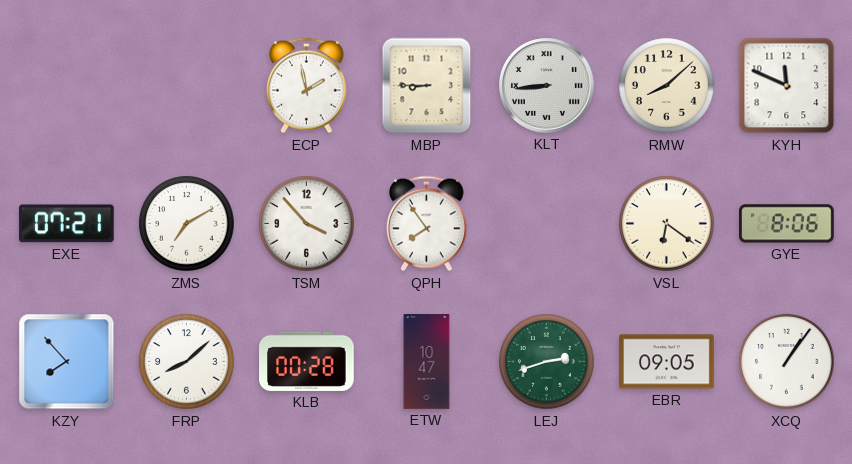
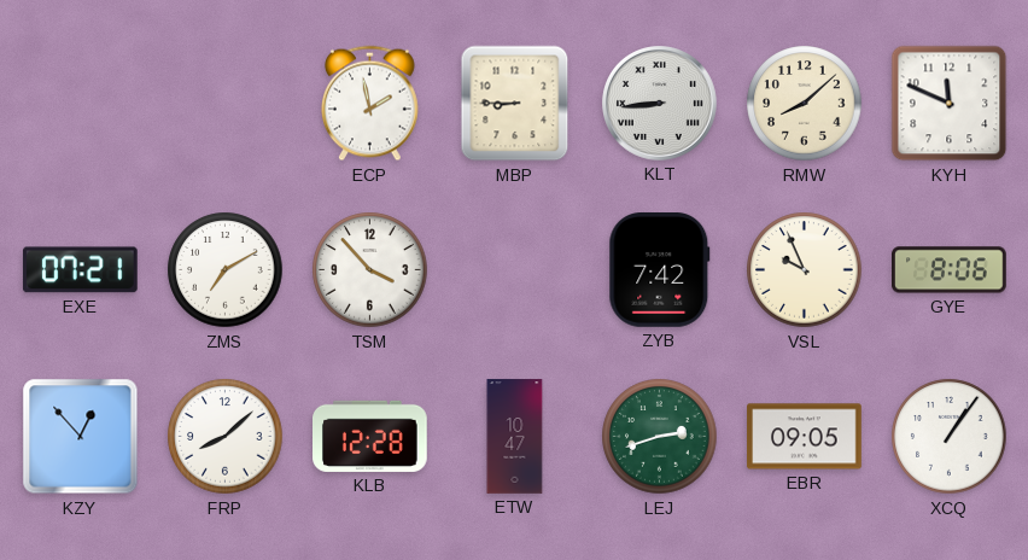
QPH: 7:54 -> none
ZYB: none -> 7:42
VSL: 6:21 -> 9:56
KZY: 7:53 -> 12:53
KLB: 00:28 -> 12:28
